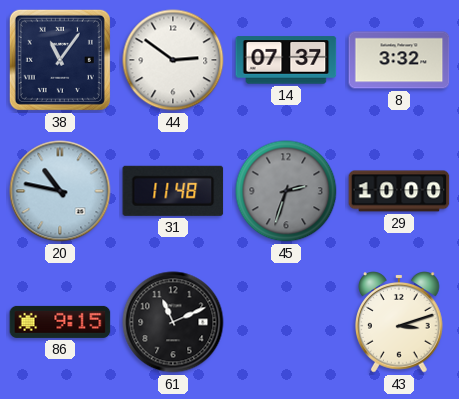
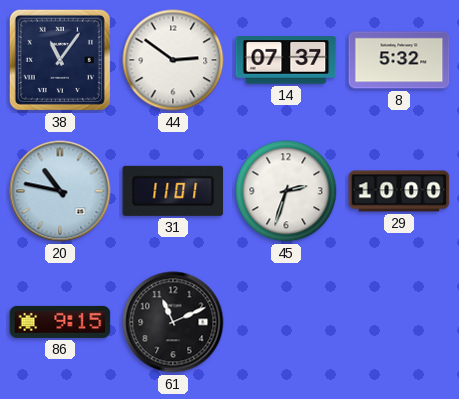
8: 3:32 -> 5:32
31: 11:48 -> 11:01
45 dial: grey -> white
43: 3:12 -> none
